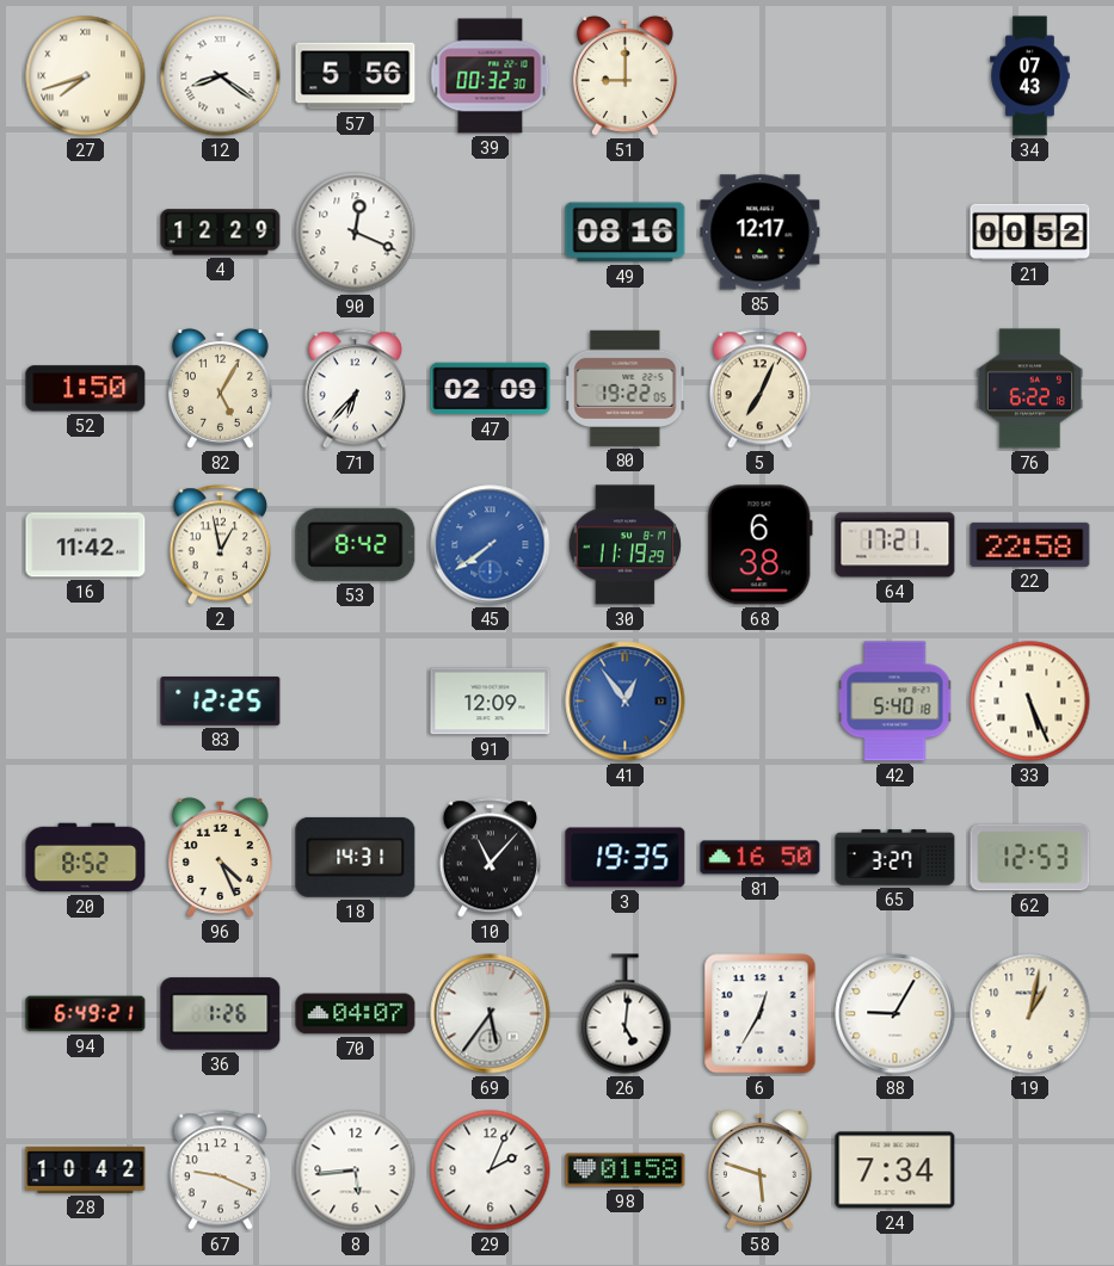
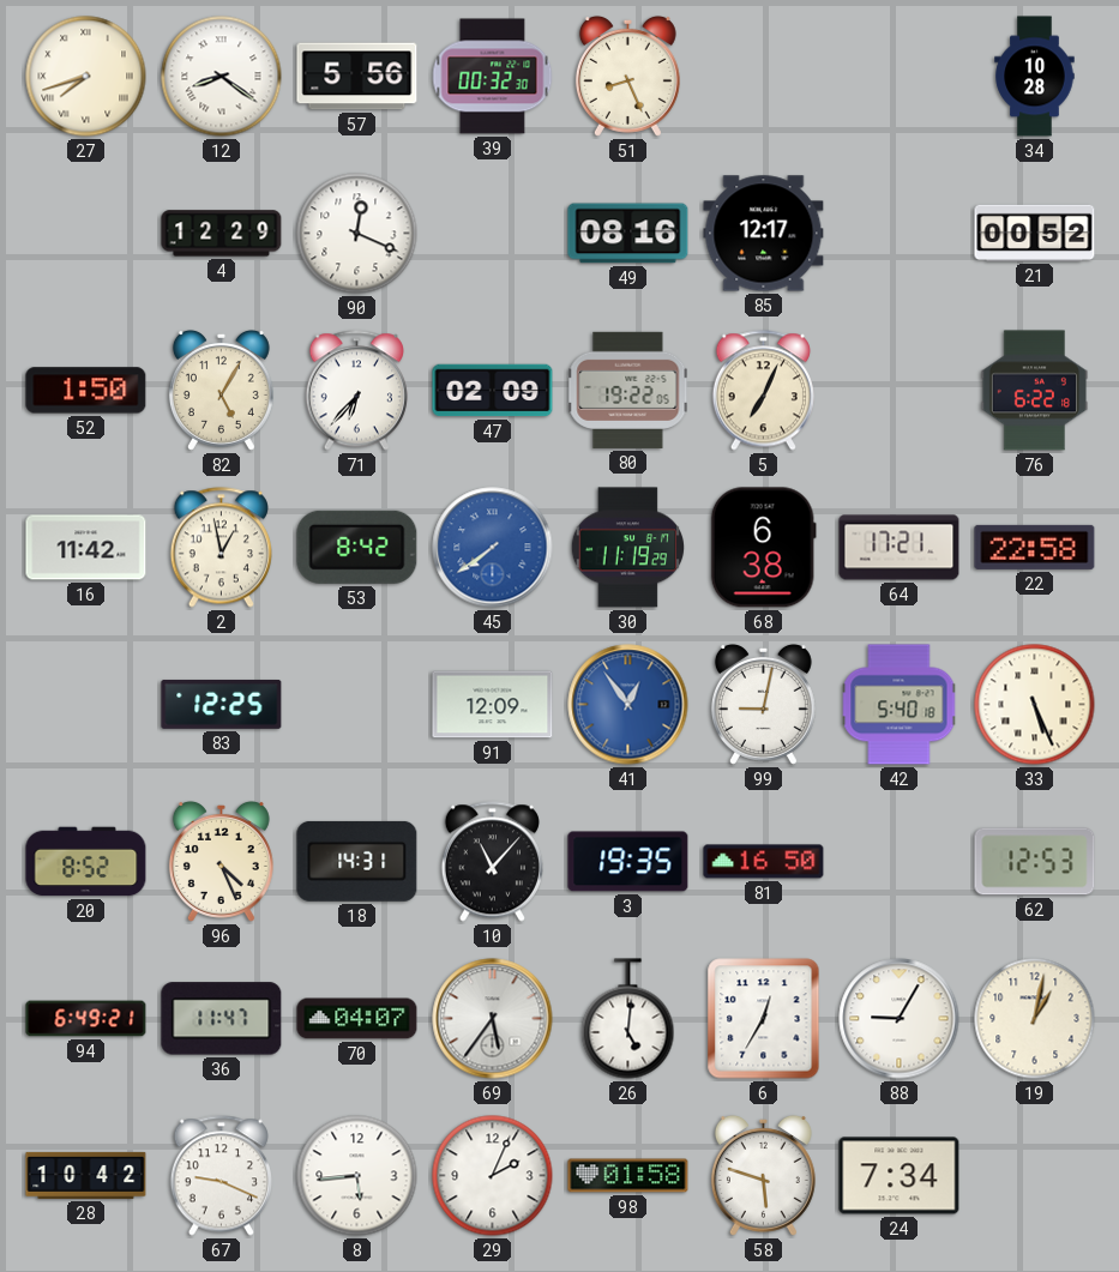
51: 9:00 -> 8:26
34: 07:43 -> 10:28
99: none -> 9:02
65: 3:27 -> none
36: 1:26 -> 11:47
